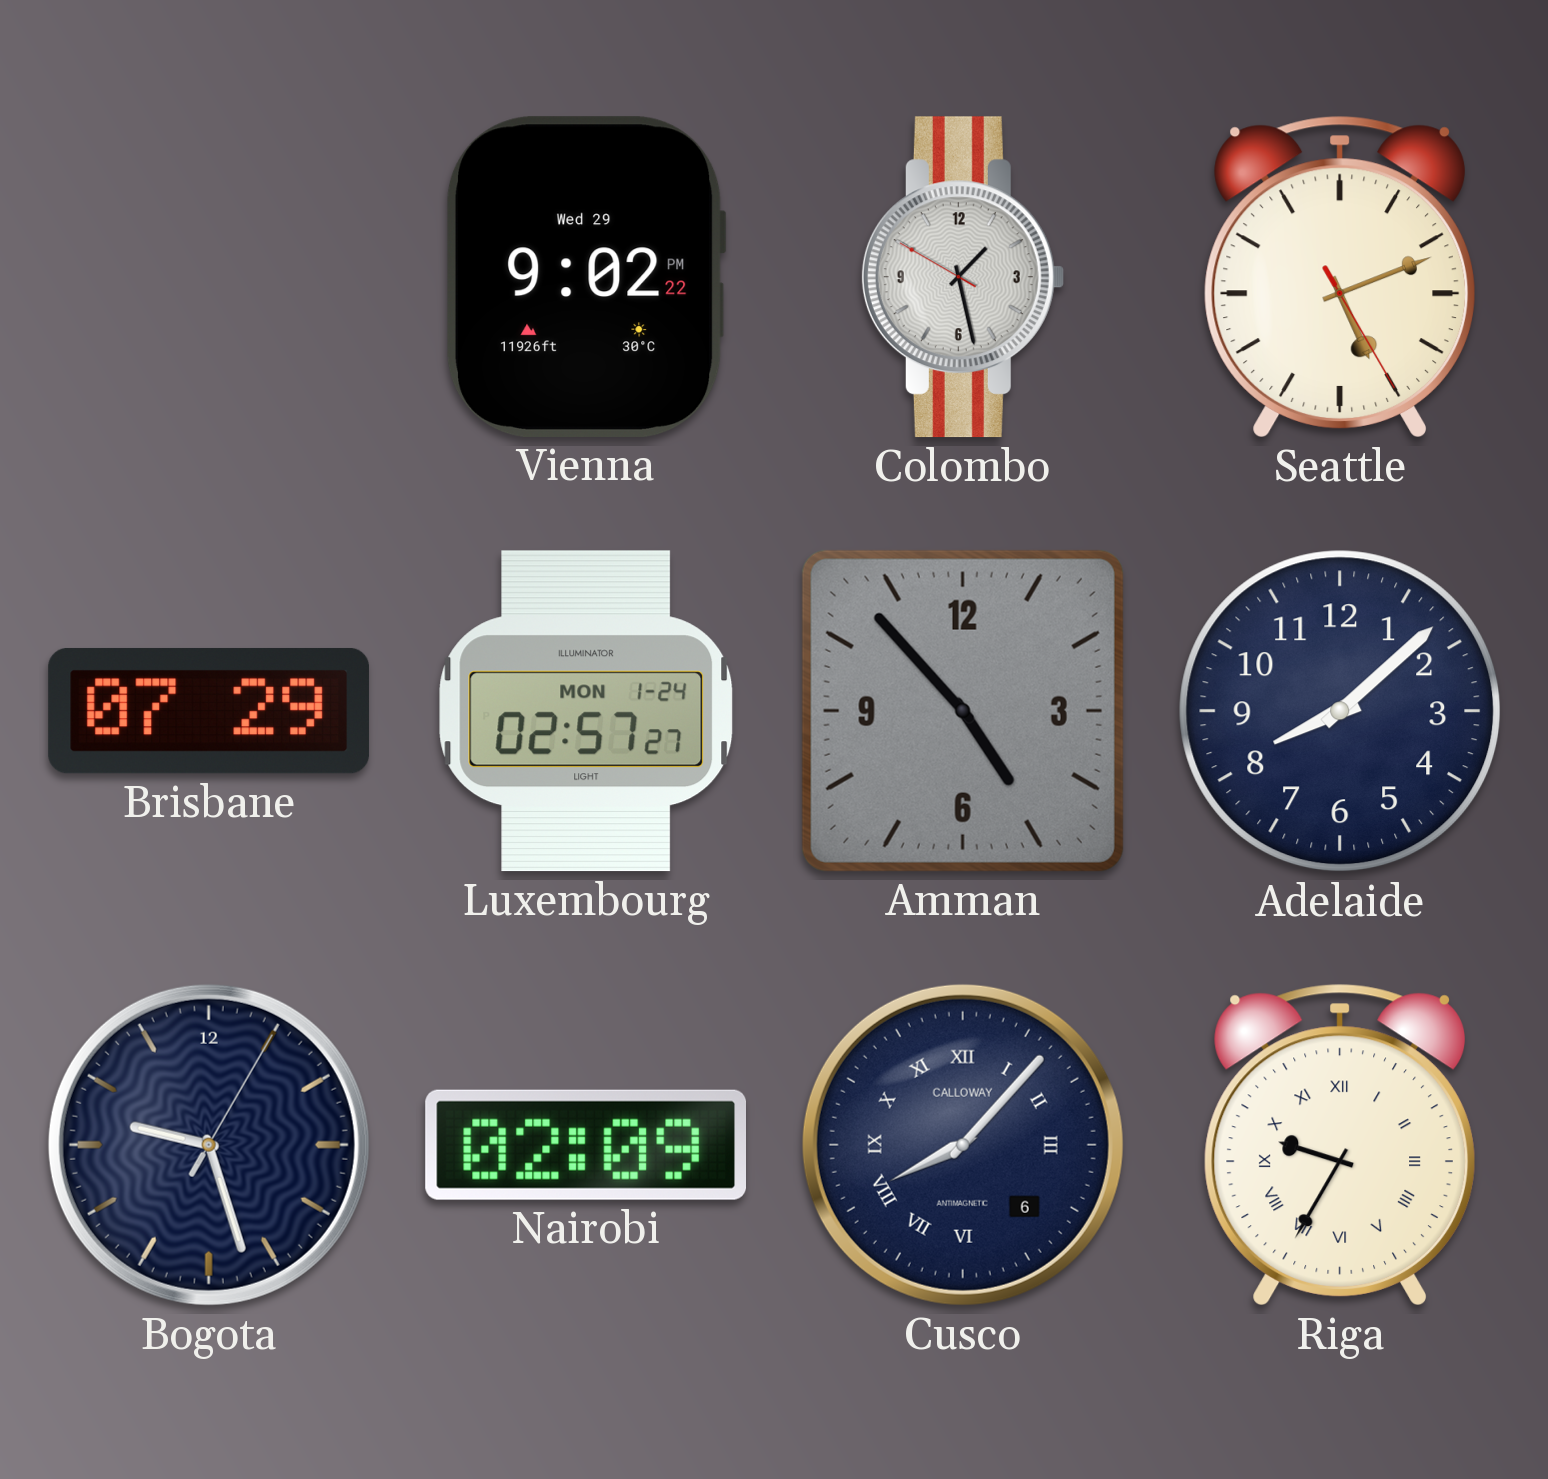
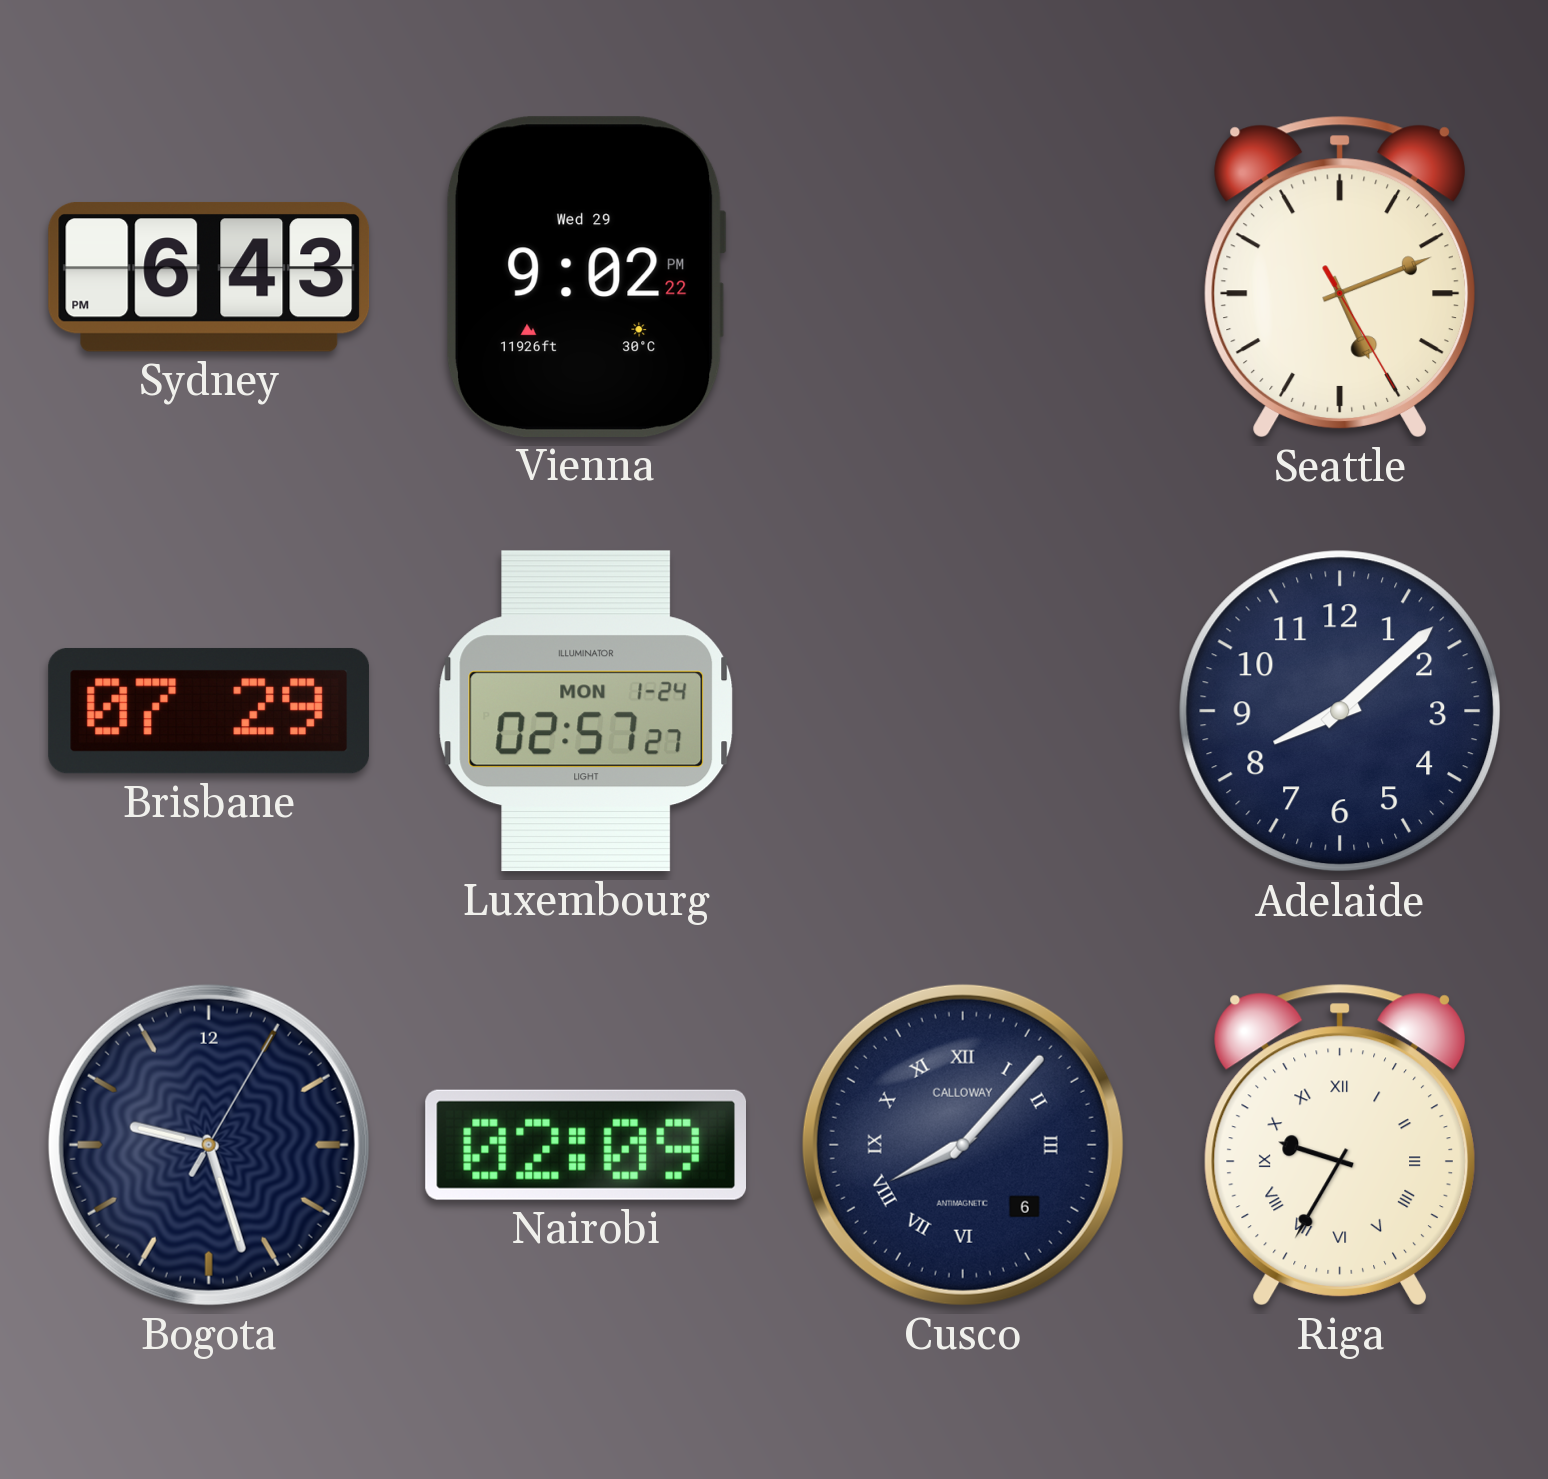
Sydney: none -> 6:43
Colombo: 1:27 -> none
Amman: 4:53 -> none
